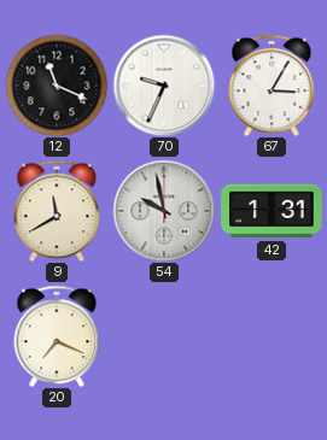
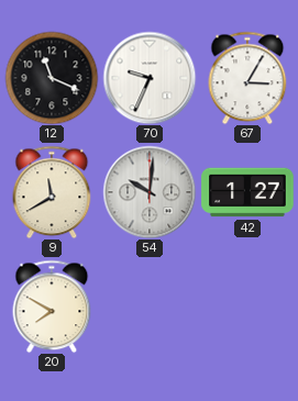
54: 9:58 -> 10:01
42: 1:31 -> 1:27
20: 7:19 -> 7:50
